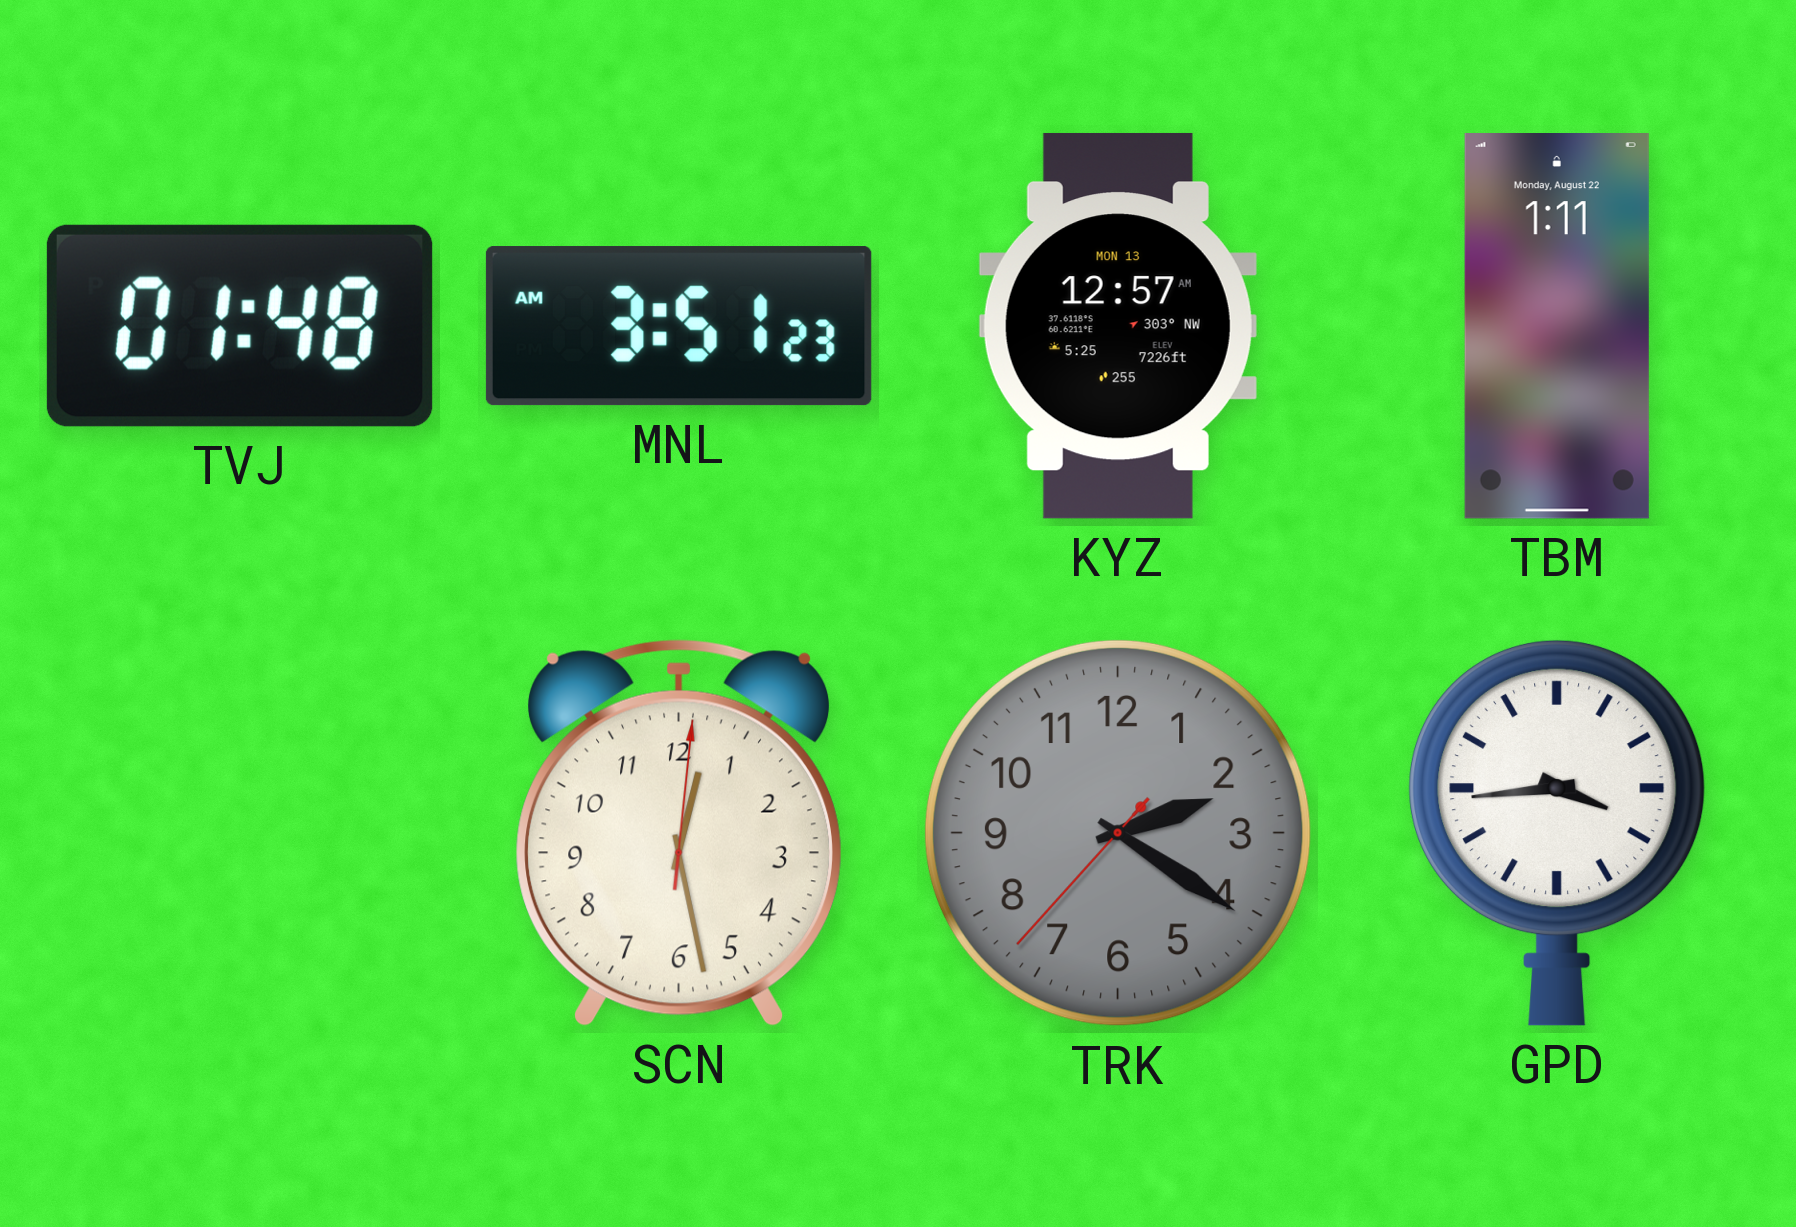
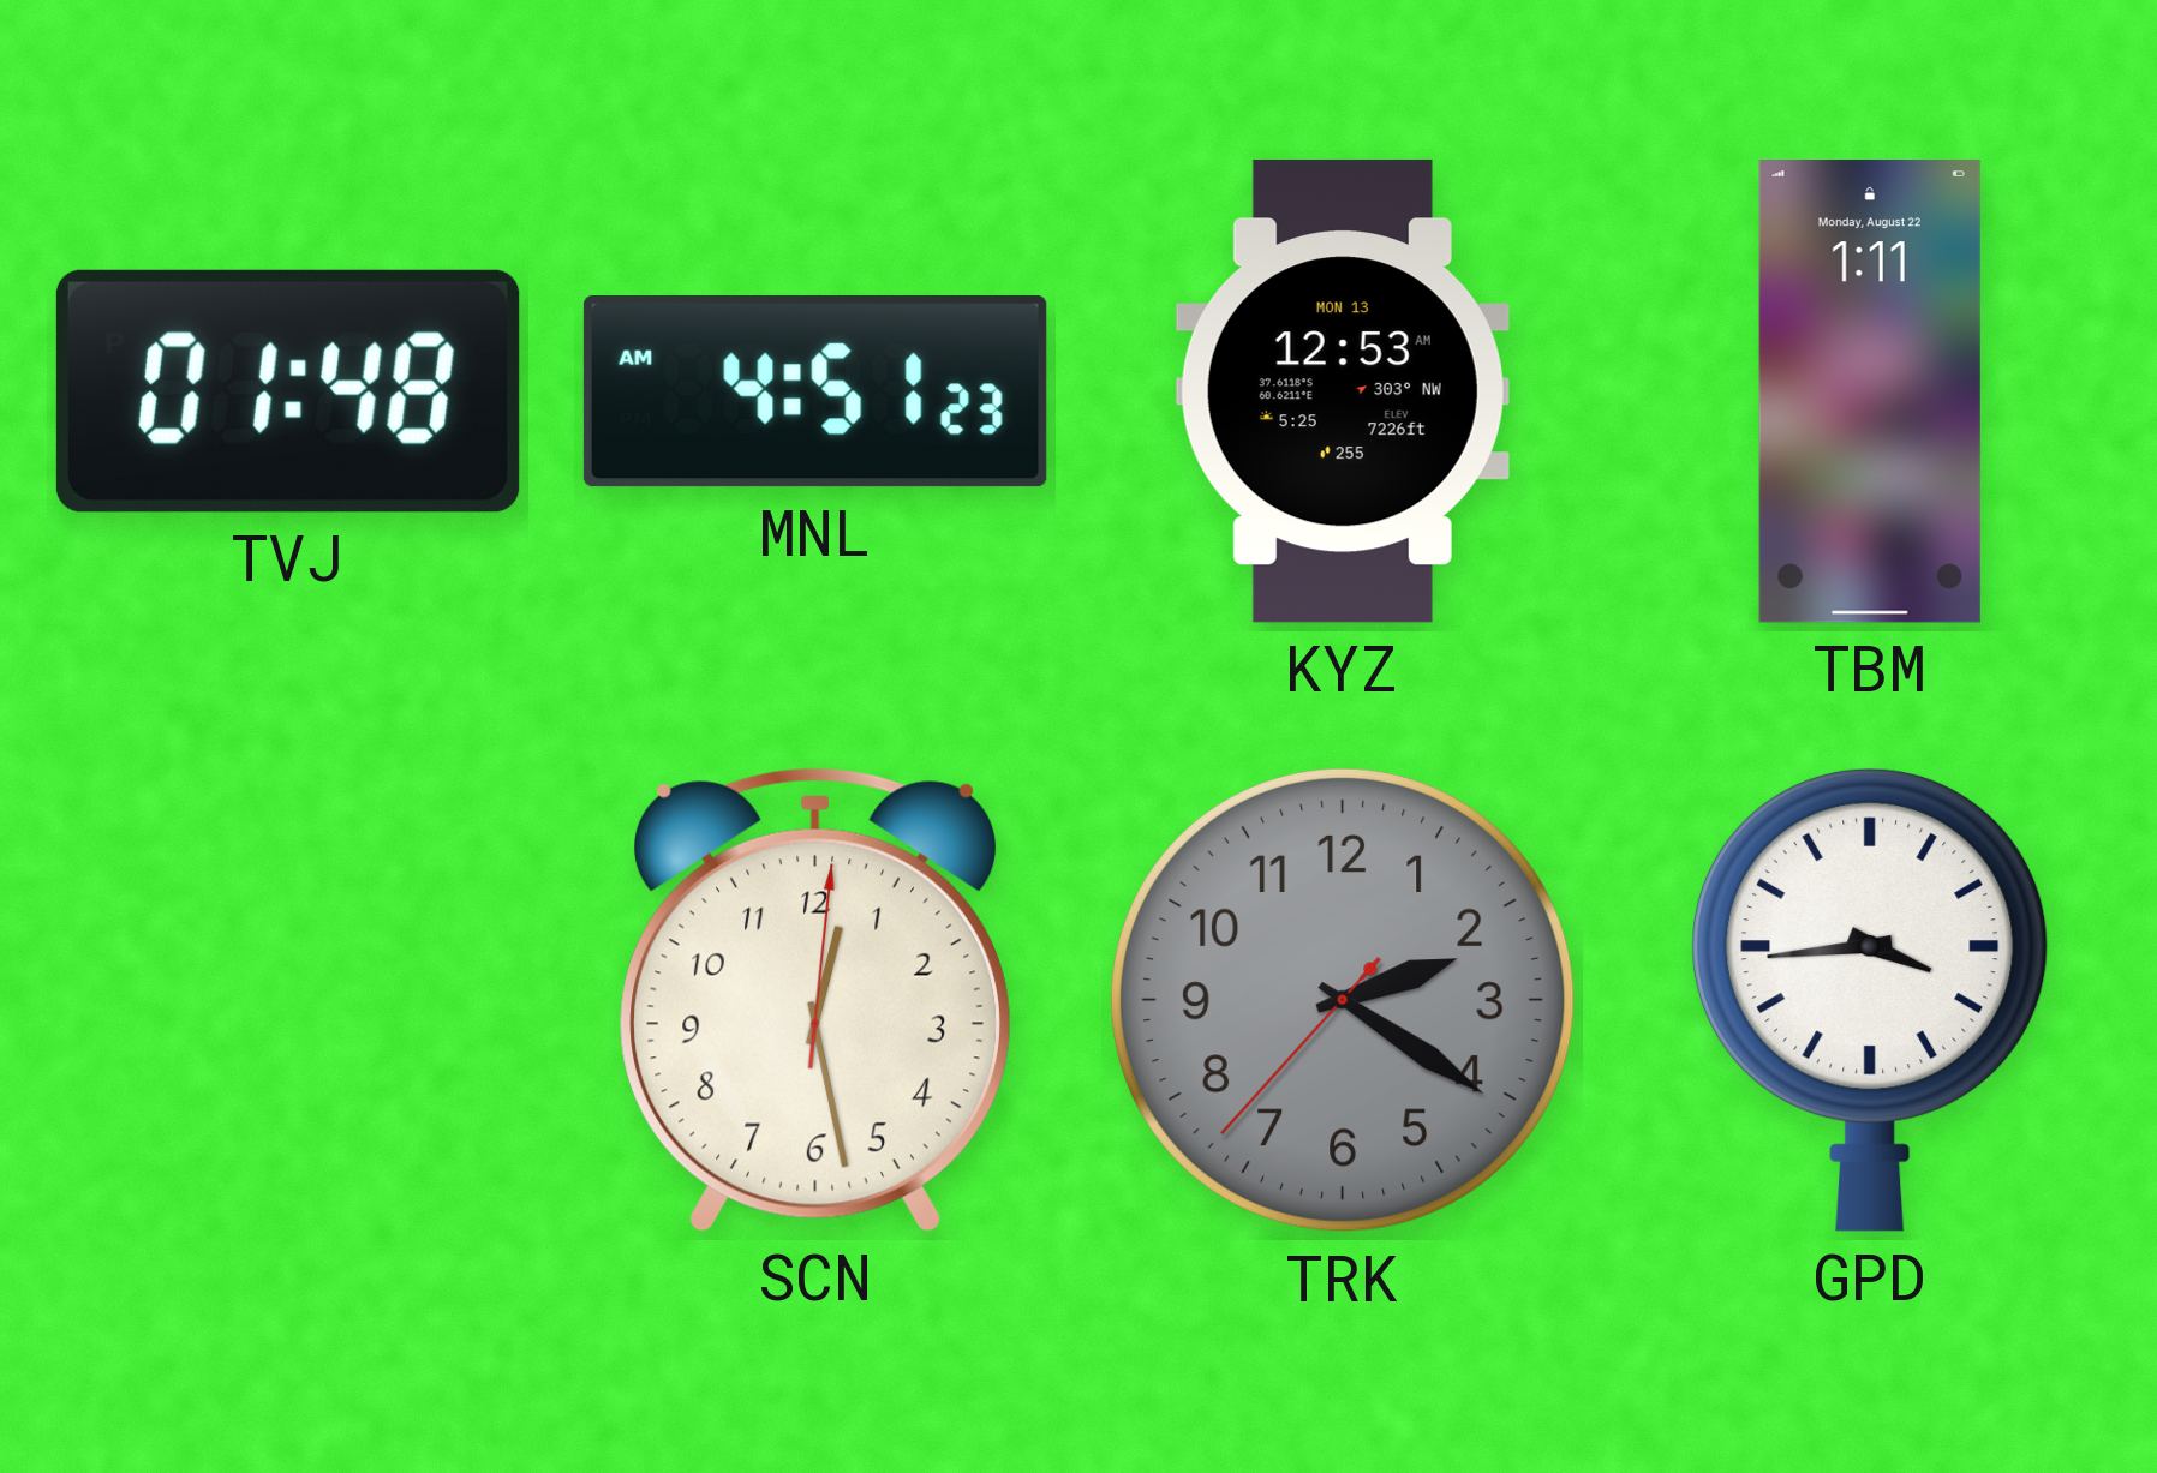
MNL: 3:51 -> 4:51
KYZ: 12:57 -> 12:53
